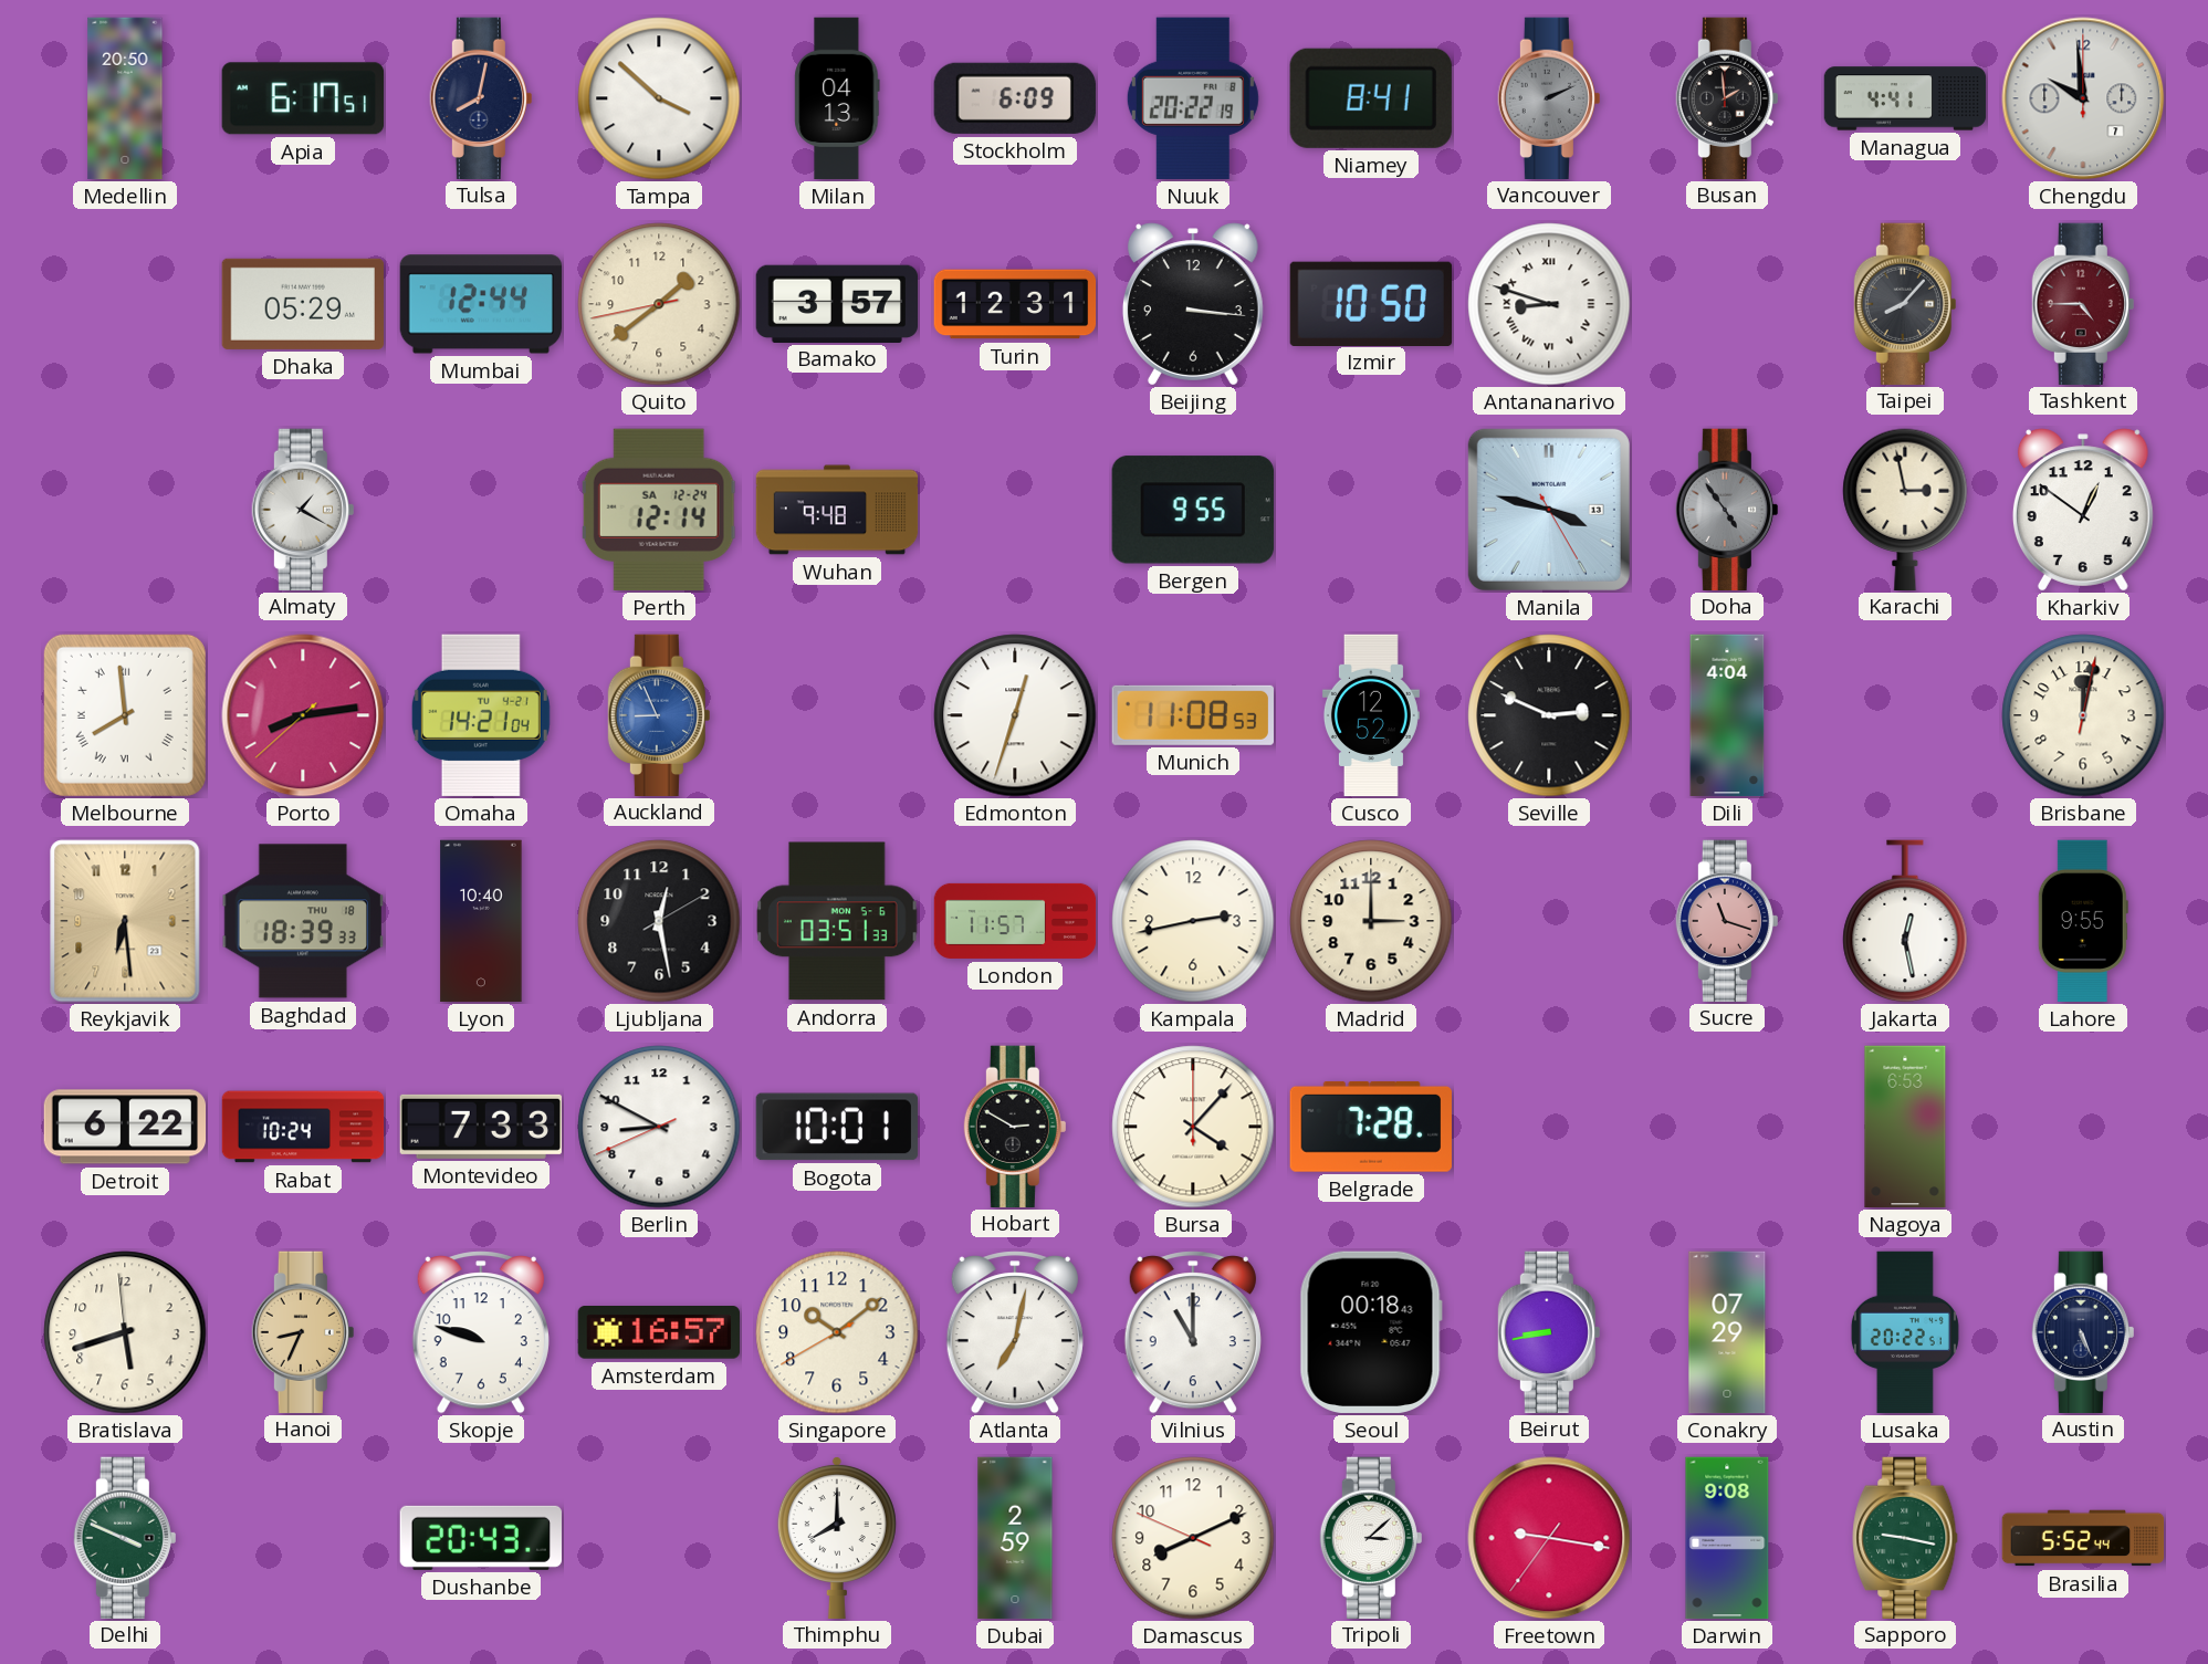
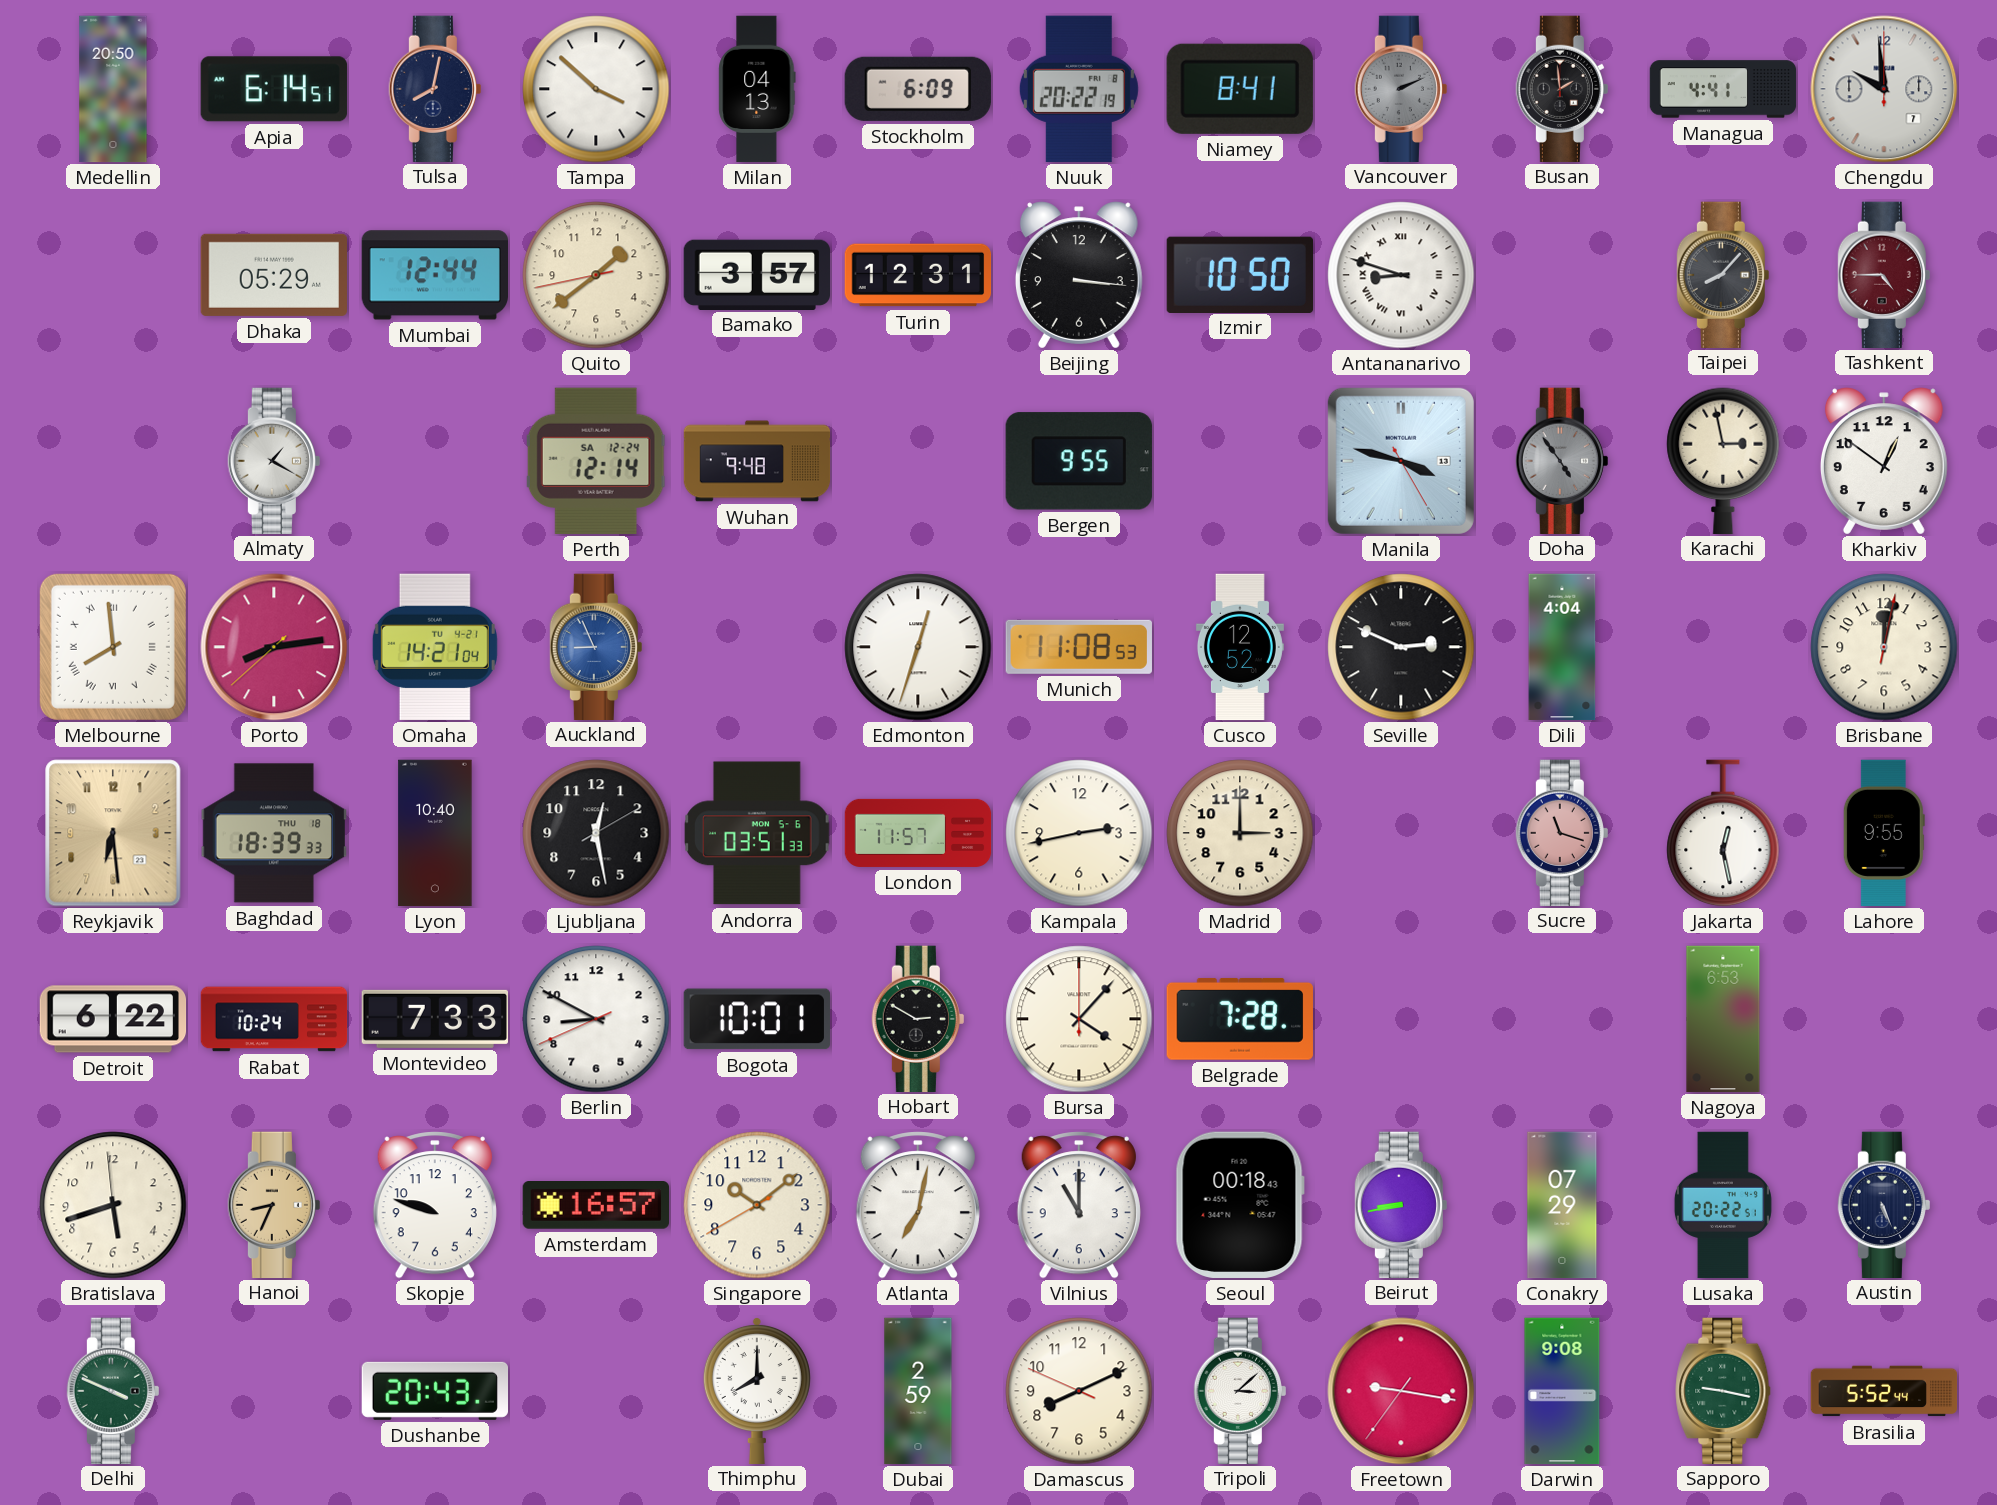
Apia: 6:17 -> 6:14
